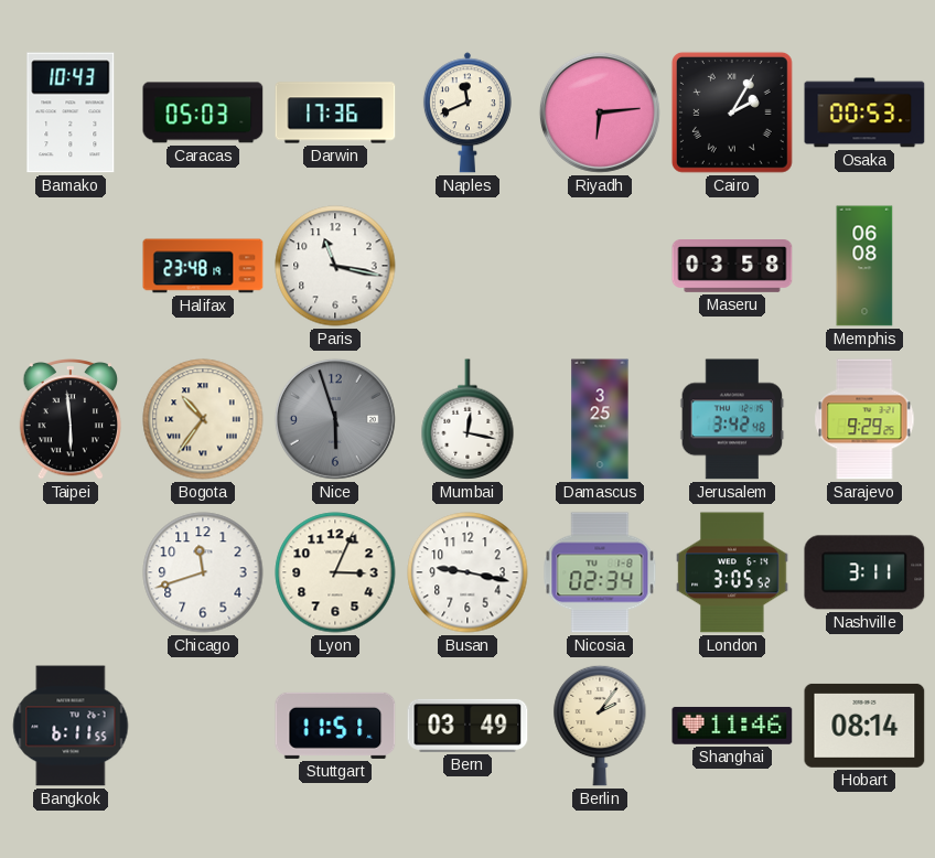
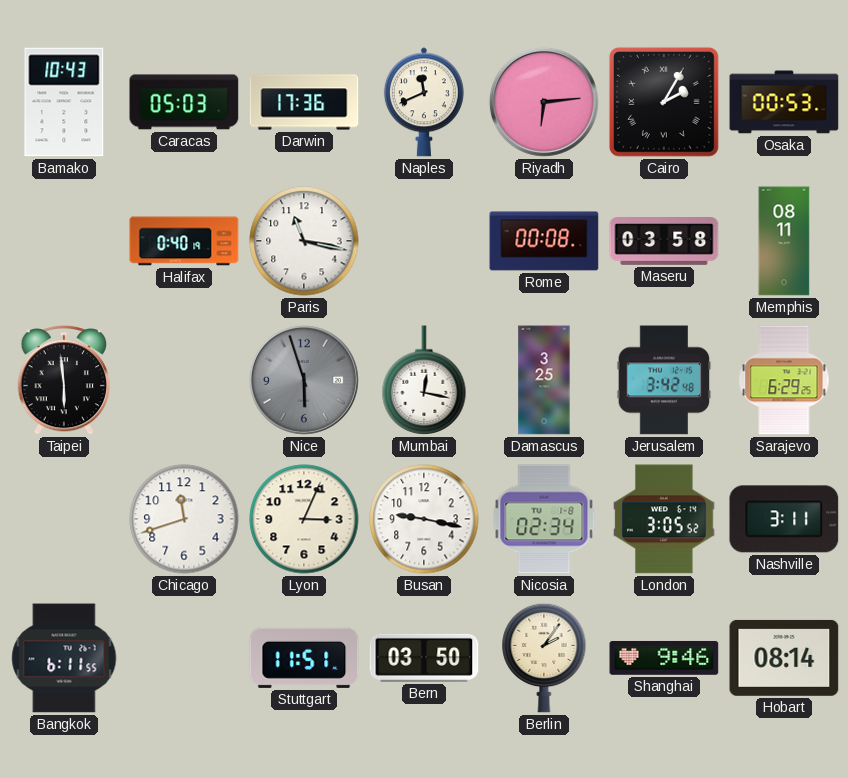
Halifax: 23:48 -> 0:40
Rome: none -> 00:08
Memphis: 06:08 -> 08:11
Bogota: 10:36 -> none
Sarajevo: 9:29 -> 6:29
Bern: 03:49 -> 03:50
Shanghai: 11:46 -> 9:46
